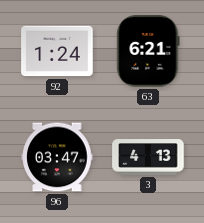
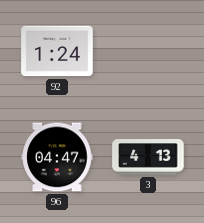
63: 6:21 -> none
96: 03:47 -> 04:47
